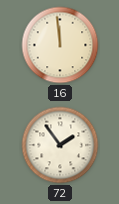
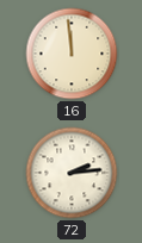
72: 1:54 -> 2:14
